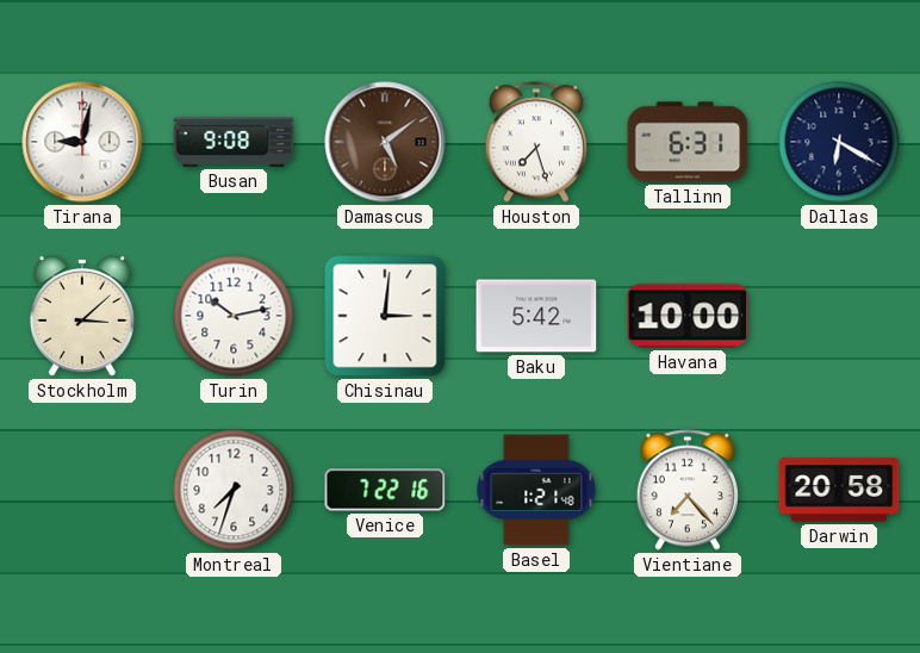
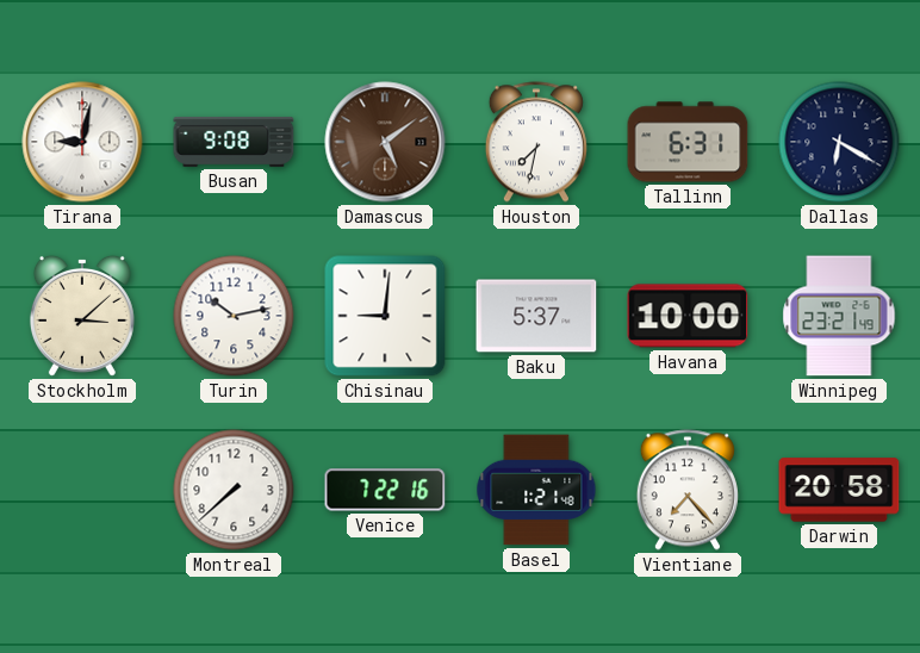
Houston: 7:27 -> 7:32
Chisinau: 3:01 -> 9:01
Baku: 5:42 -> 5:37
Winnipeg: none -> 23:21
Montreal: 7:33 -> 7:38
